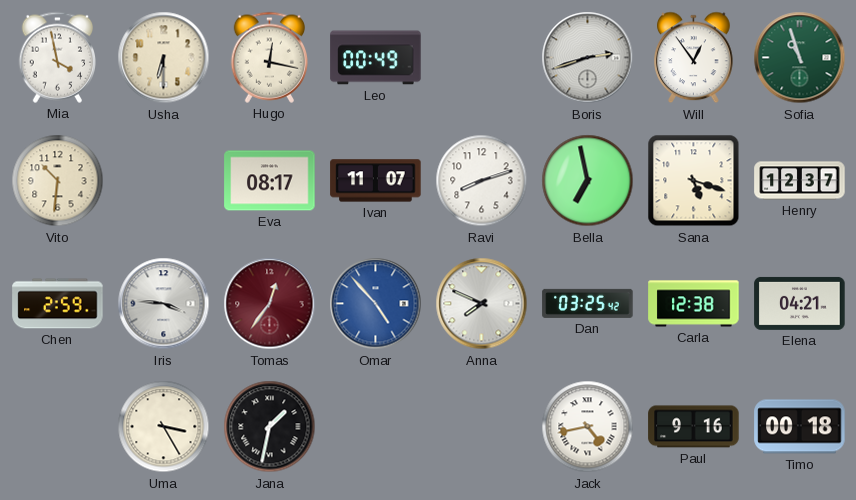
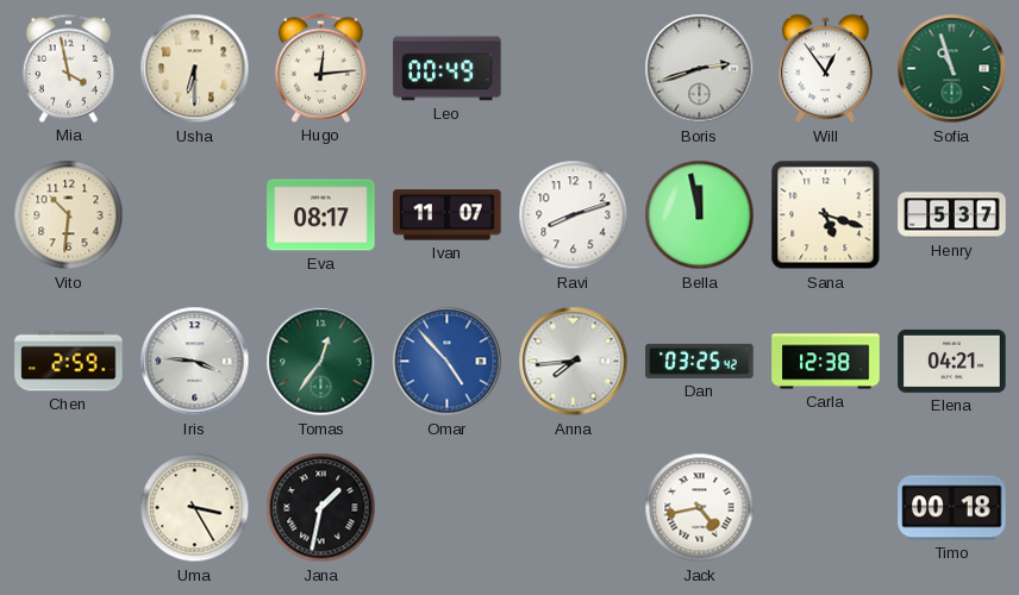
Hugo: 12:17 -> 12:14
Bella: 6:58 -> 11:58
Henry: 12:37 -> 5:37
Tomas dial: burgundy -> green
Anna: 7:49 -> 7:44
Paul: 9:16 -> none
